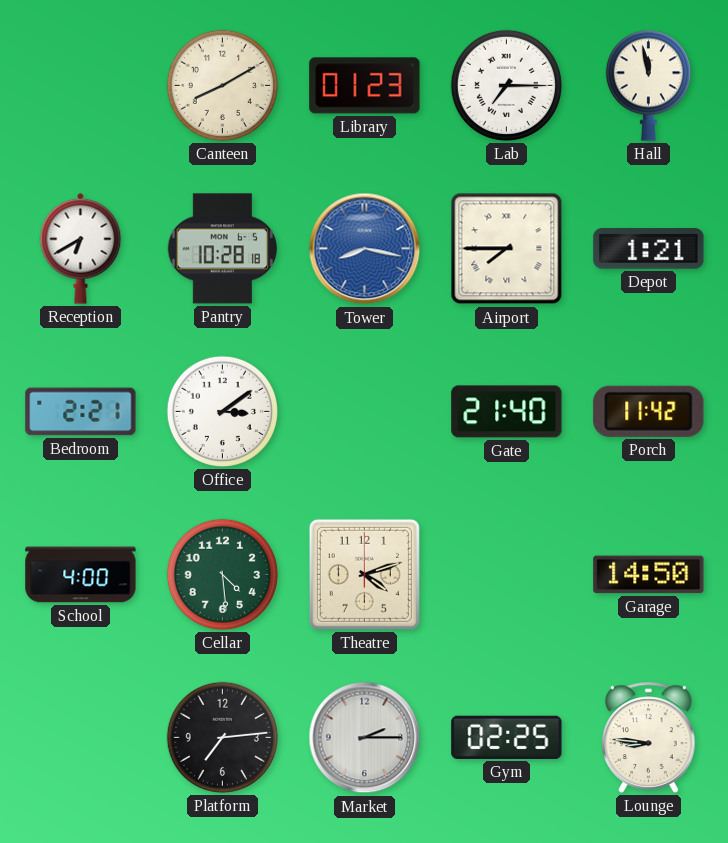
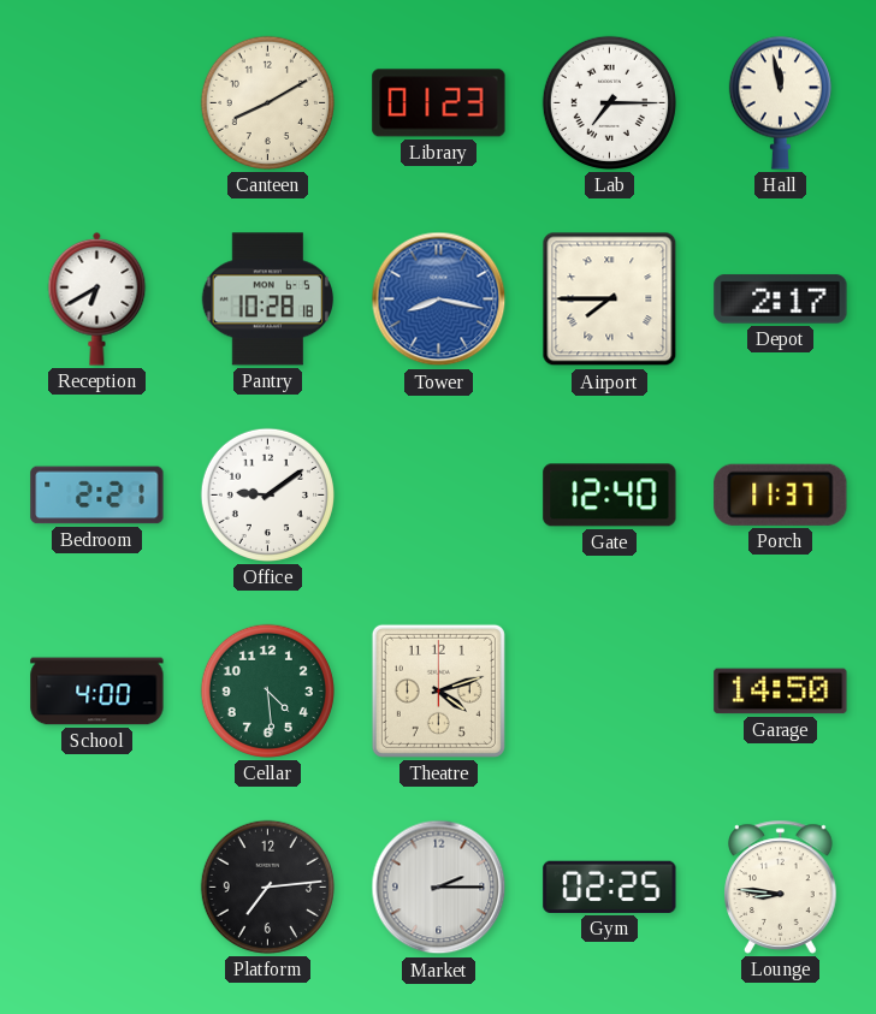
Depot: 1:21 -> 2:17
Office: 3:09 -> 9:09
Gate: 21:40 -> 12:40
Porch: 11:42 -> 11:37
